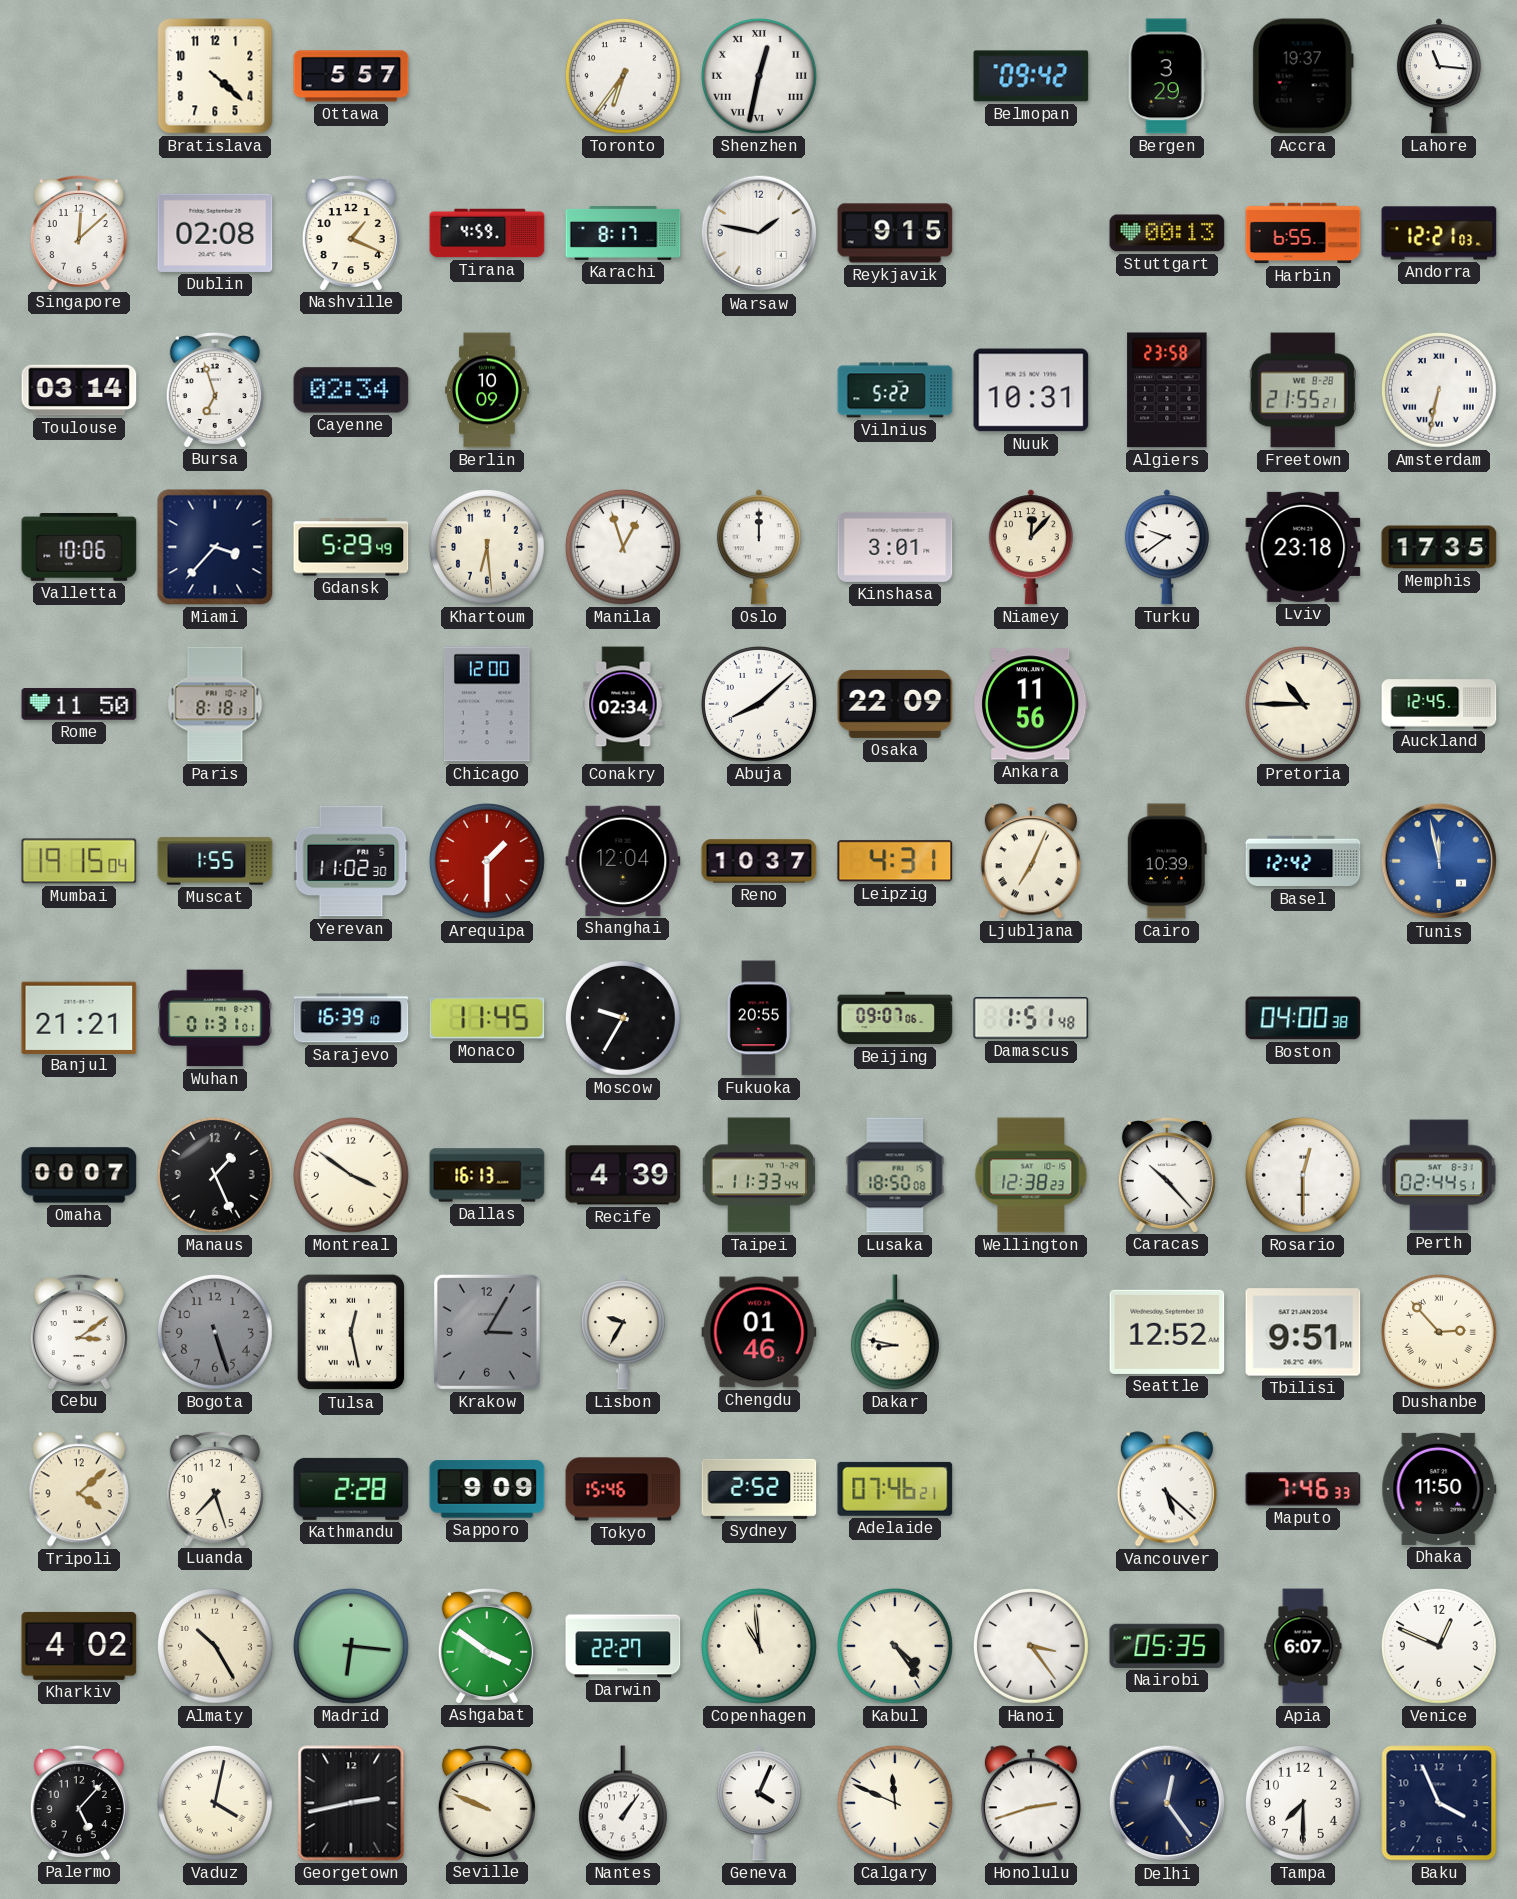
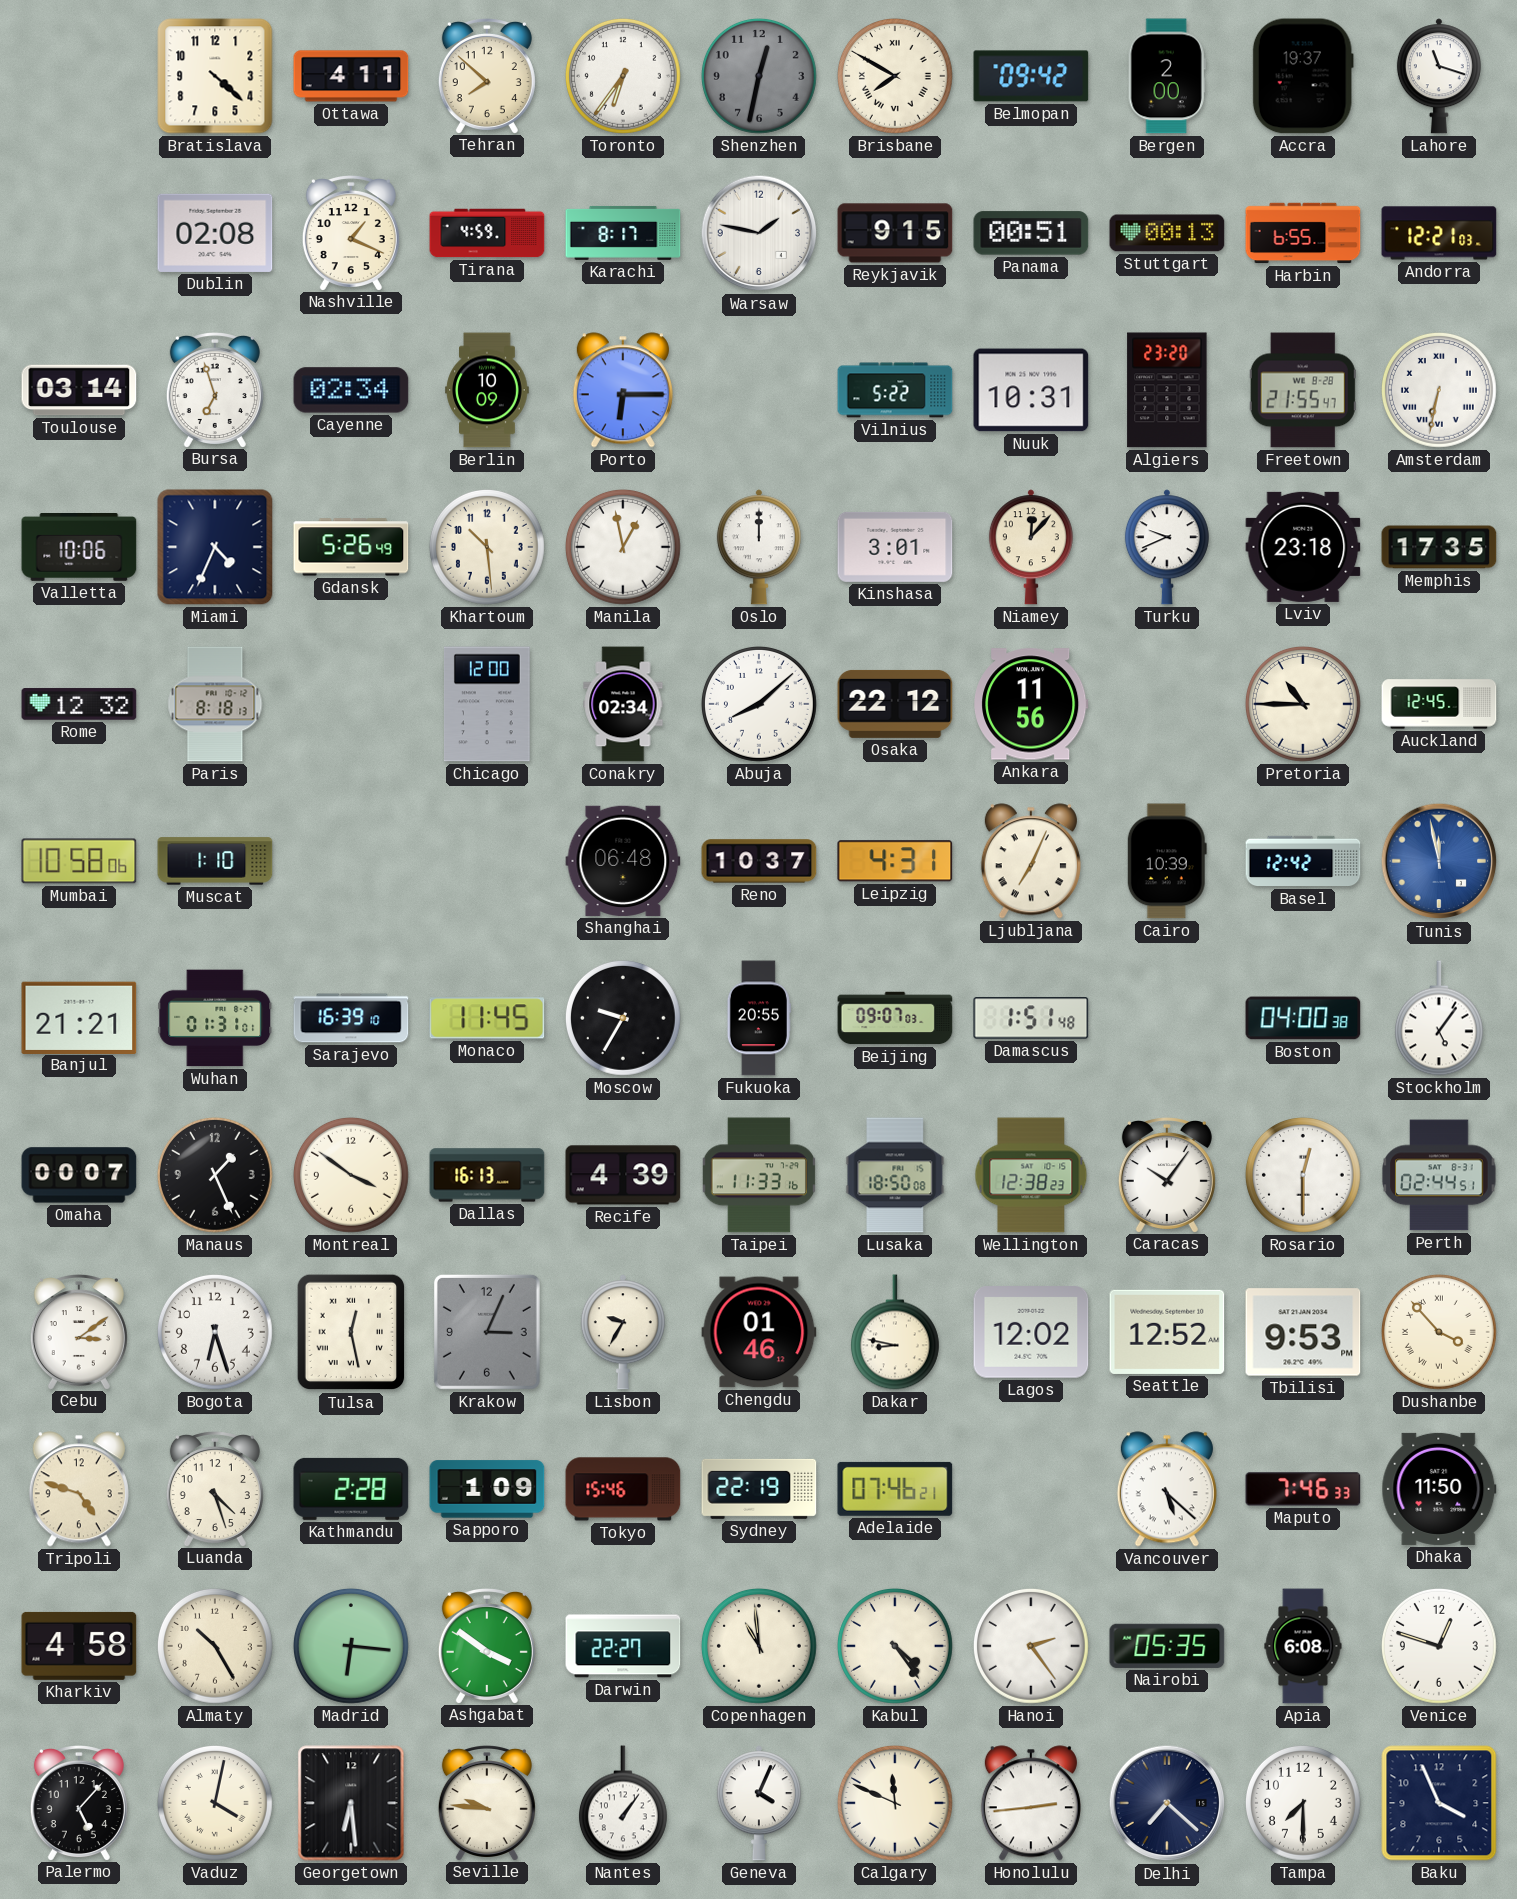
Ottawa: 5:57 -> 4:11
Tehran: none -> 7:52
Shenzhen dial: white -> grey
Shenzhen numerals: Roman -> Arabic
Brisbane: none -> 7:50
Bergen: 3:29 -> 2:00
Lahore: 11:16 -> 11:18
Singapore: 12:08 -> none
Panama: none -> 00:51
Porto: none -> 6:15
Algiers: 23:58 -> 23:20
Freetown: 21:55:21 -> 21:55:47
Miami: 3:37 -> 4:34
Gdansk: 5:29 -> 5:26
Khartoum: 6:29 -> 10:29
Manila: 12:57 -> 12:58
Turku: 9:39 -> 9:41
Rome: 11:50 -> 12:32
Osaka: 22:09 -> 22:12
Mumbai: 19:15 -> 10:58
Muscat: 1:55 -> 1:10
Yerevan: 11:02 -> none
Arequipa: 1:30 -> none
Shanghai: 12:04 -> 06:48
Beijing: 09:07:06 -> 09:07:03
Stockholm: none -> 5:06
Taipei: 11:33:44 -> 11:33:16
Caracas: 10:23 -> 10:06
Bogota: 5:27 -> 6:27
Bogota dial: grey -> white
Krakow: 3:05 -> 3:04
Lagos: none -> 12:02
Tbilisi: 9:51 -> 9:53
Dushanbe: 2:53 -> 3:53
Tripoli: 4:08 -> 4:48
Luanda: 7:27 -> 4:27
Sapporo: 9:09 -> 1:09
Sydney: 2:52 -> 22:19
Kharkiv: 4:02 -> 4:58
Hanoi: 3:24 -> 2:24
Apia: 6:07 -> 6:08
Venice: 12:49 -> 12:48
Georgetown: 2:43 -> 6:29
Seville: 9:49 -> 9:46
Honolulu: 2:42 -> 2:44
Delhi: 12:24 -> 7:22
